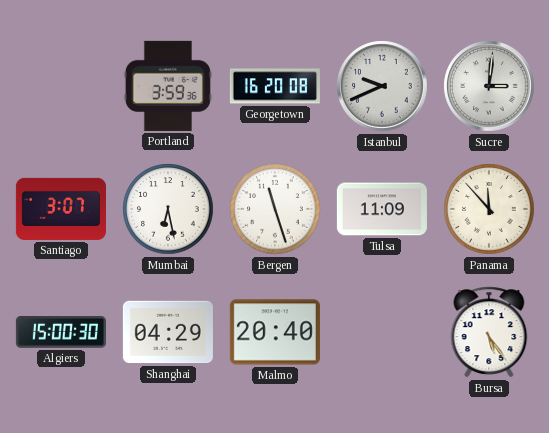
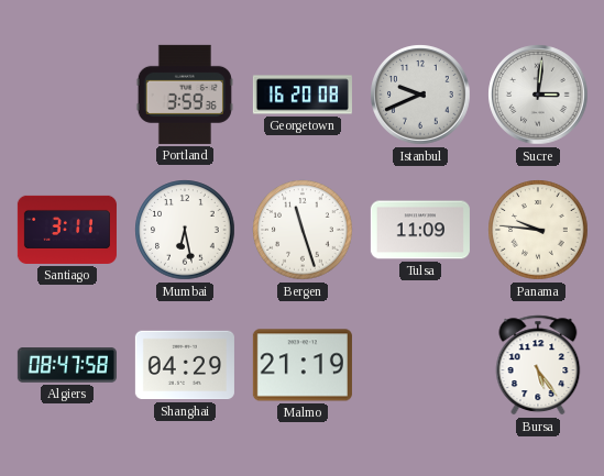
Santiago: 3:07 -> 3:11
Panama: 11:53 -> 9:46
Algiers: 15:00 -> 08:47
Malmo: 20:40 -> 21:19
